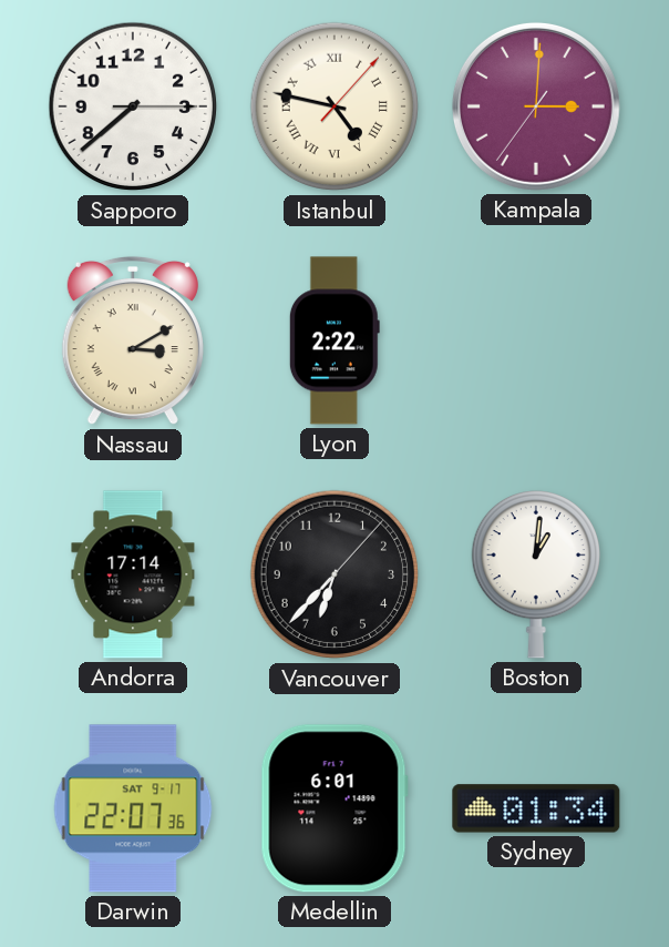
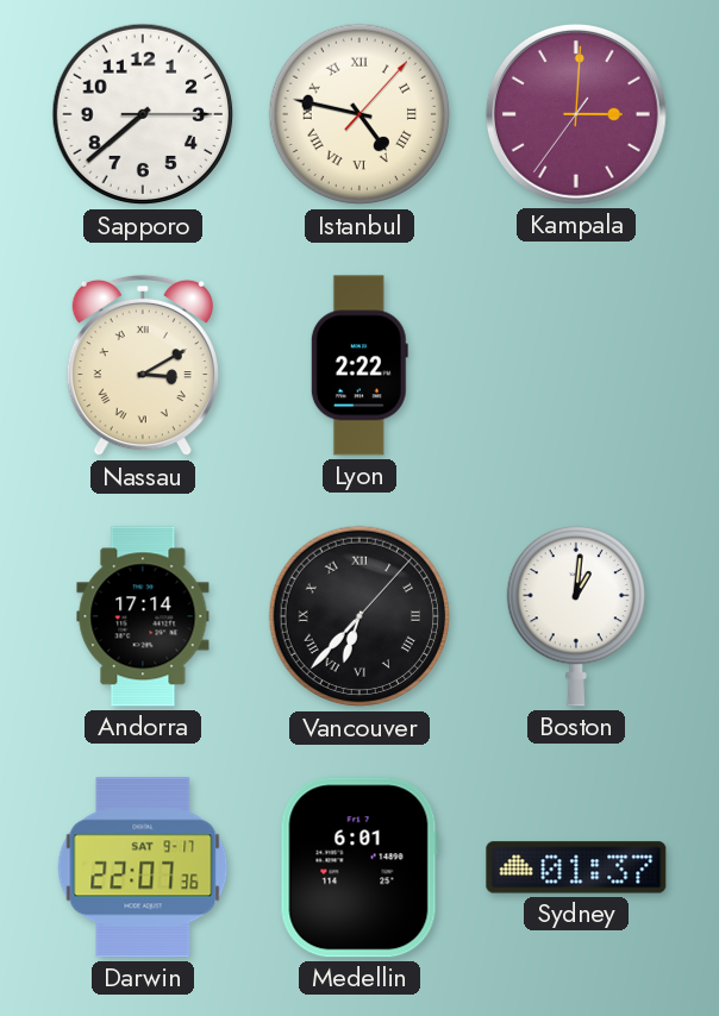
Vancouver numerals: Arabic -> Roman
Sydney: 01:34 -> 01:37
